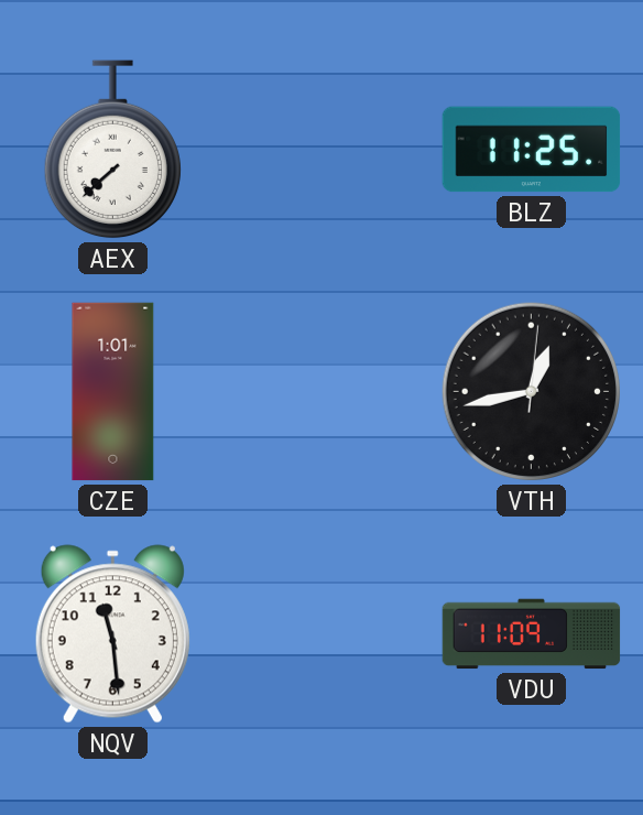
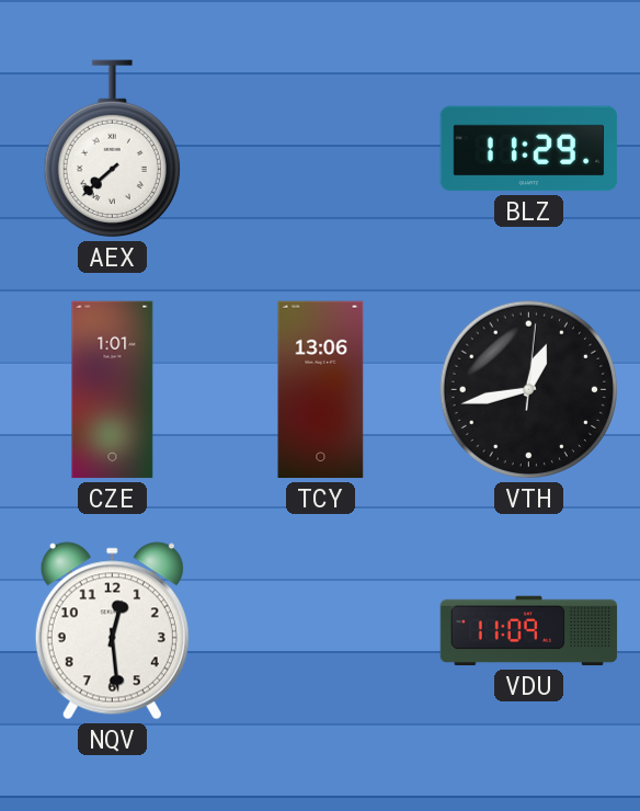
BLZ: 11:25 -> 11:29
TCY: none -> 13:06
NQV: 11:29 -> 12:29
